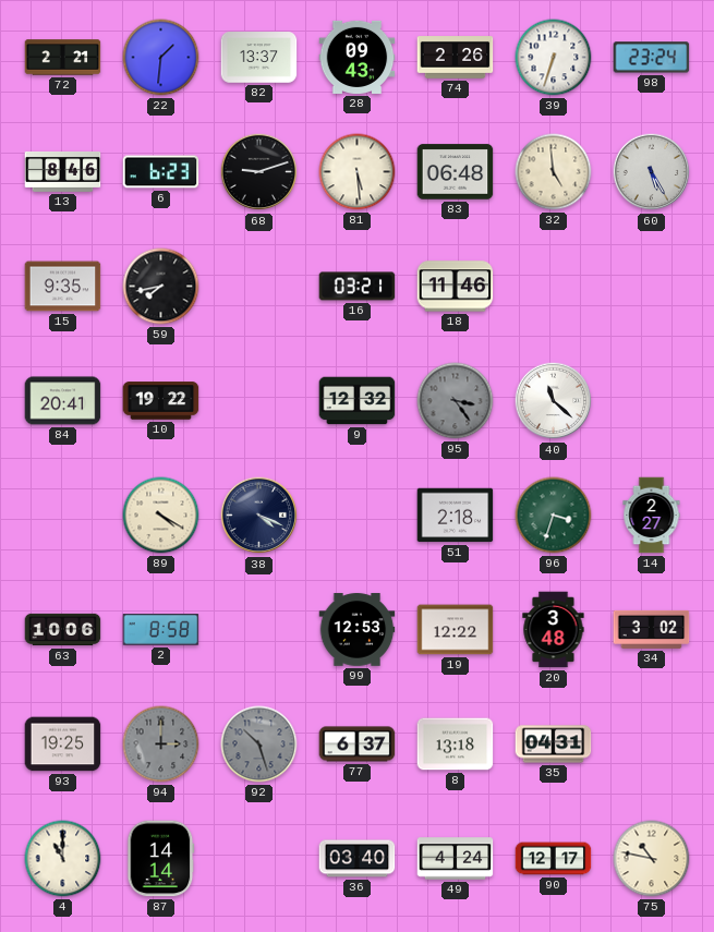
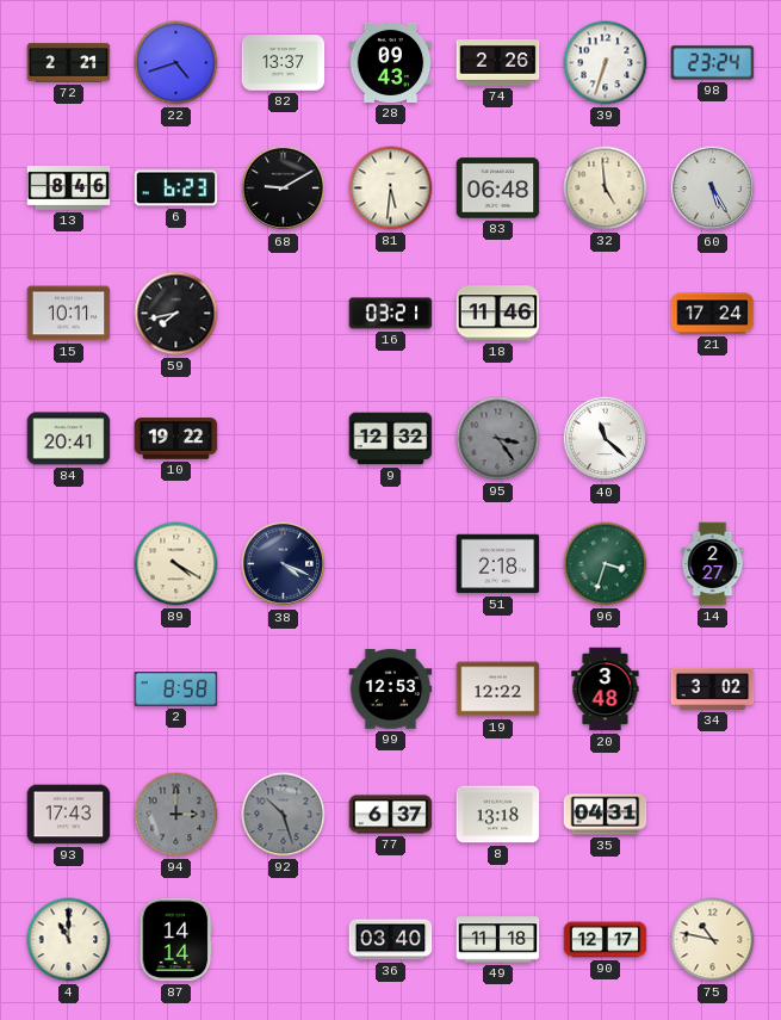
22: 1:31 -> 4:42
68: 9:12 -> 9:10
81: 5:29 -> 5:31
15: 9:35 -> 10:11
21: none -> 17:24
63: 10:06 -> none
93: 19:25 -> 17:43
49: 4:24 -> 11:18
